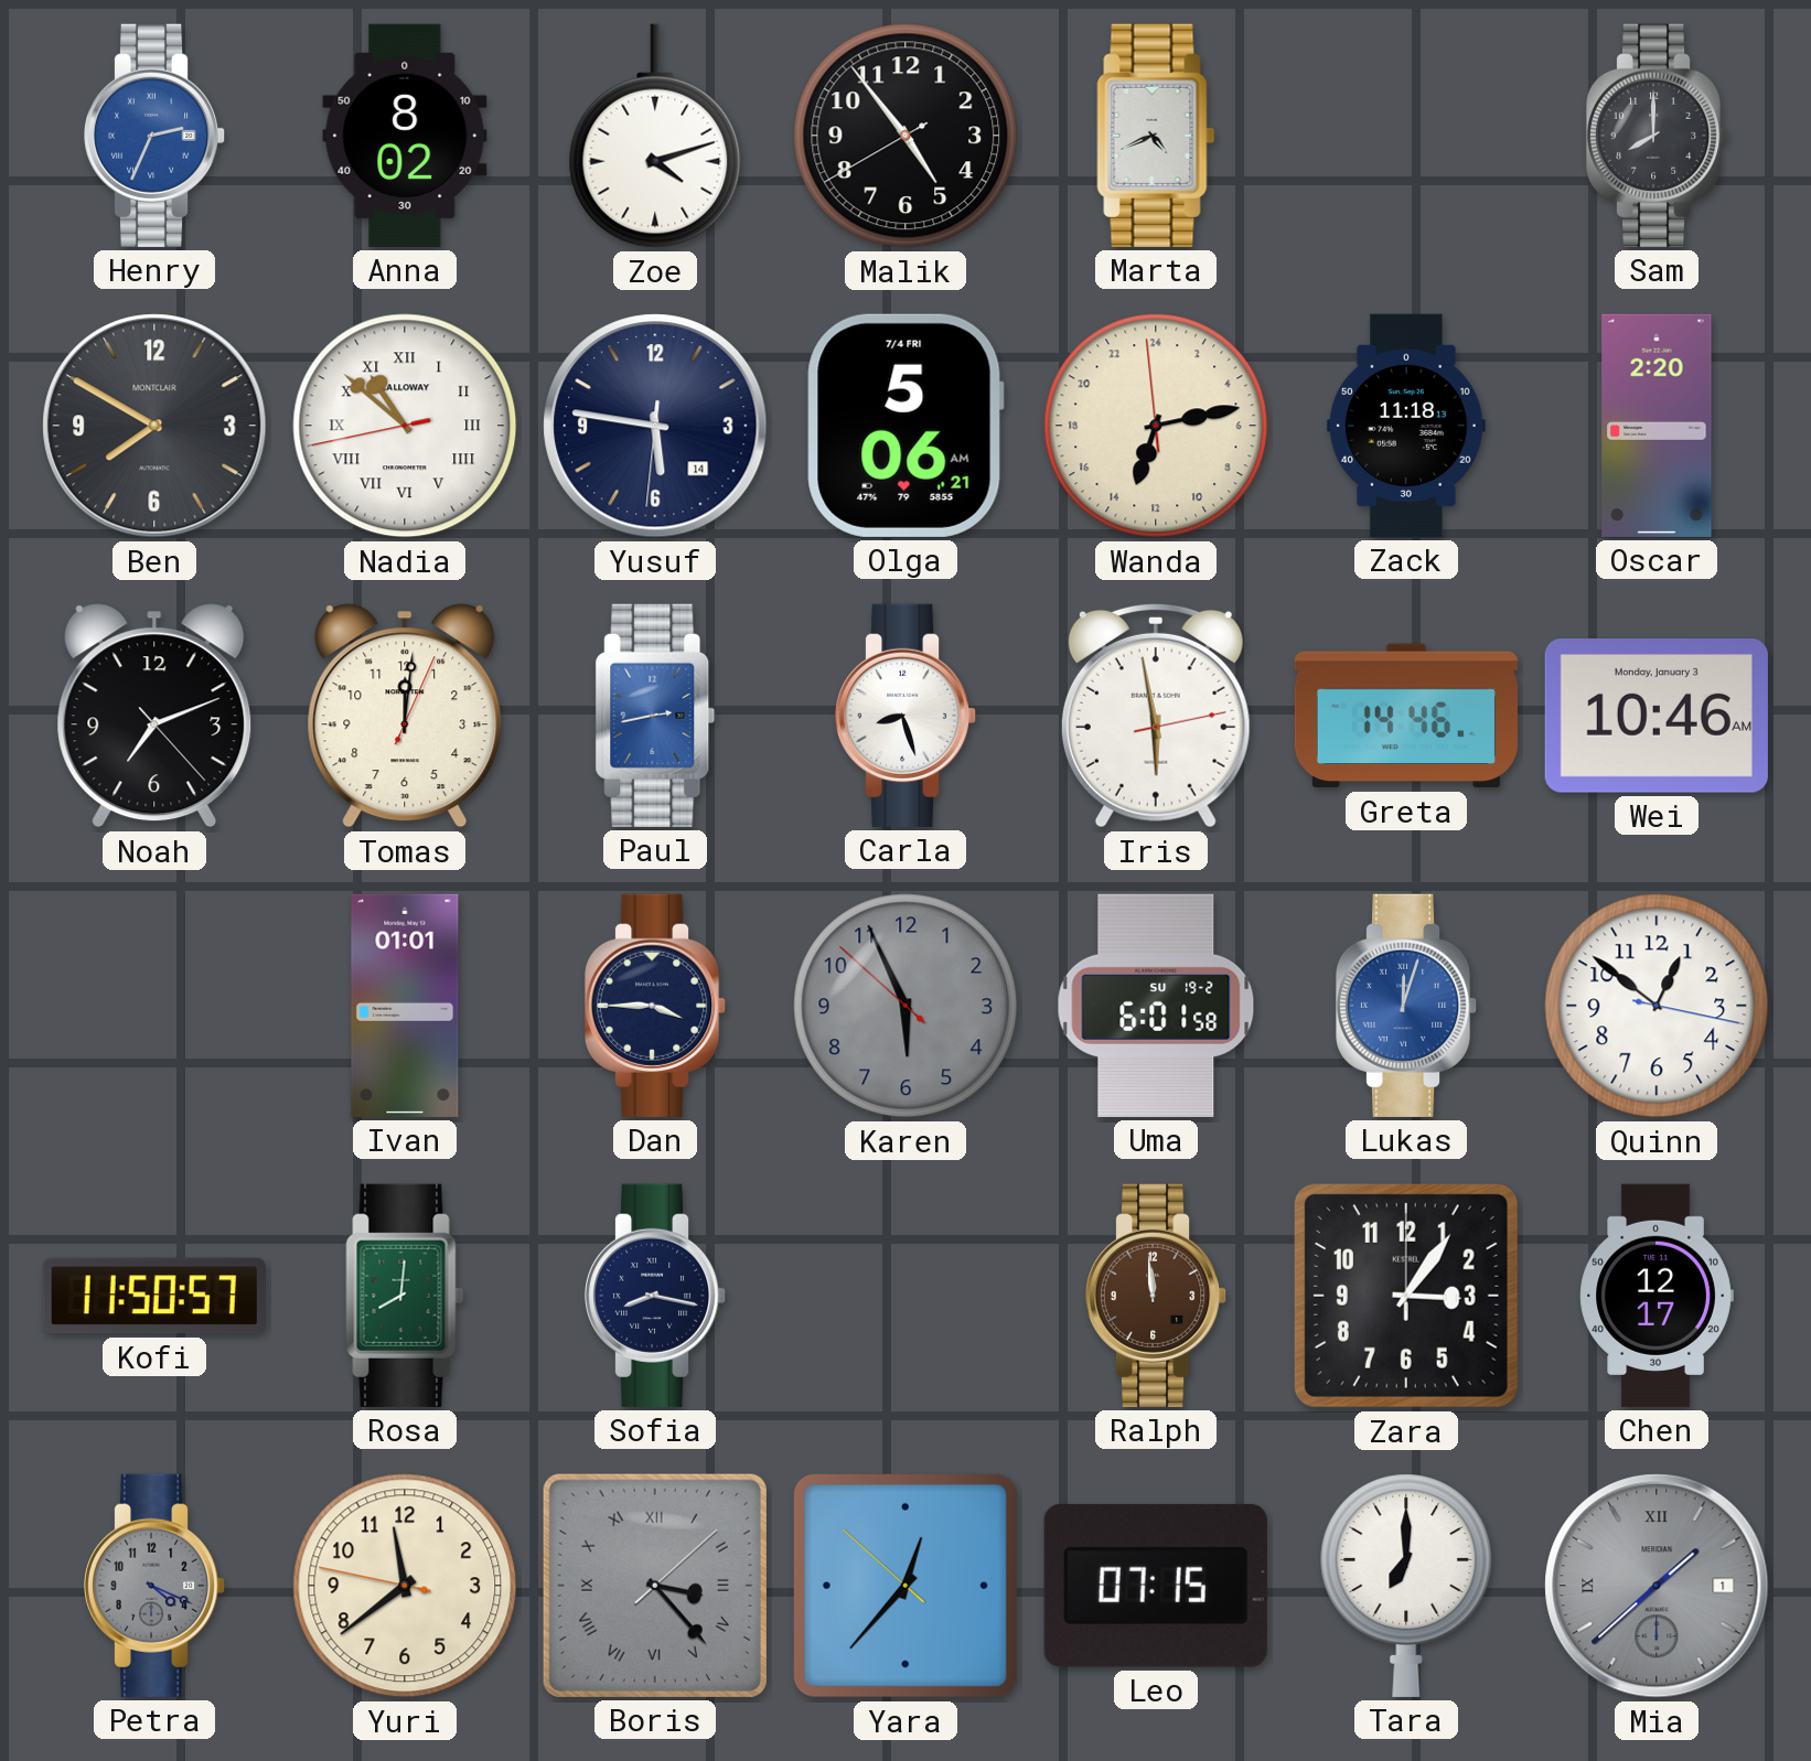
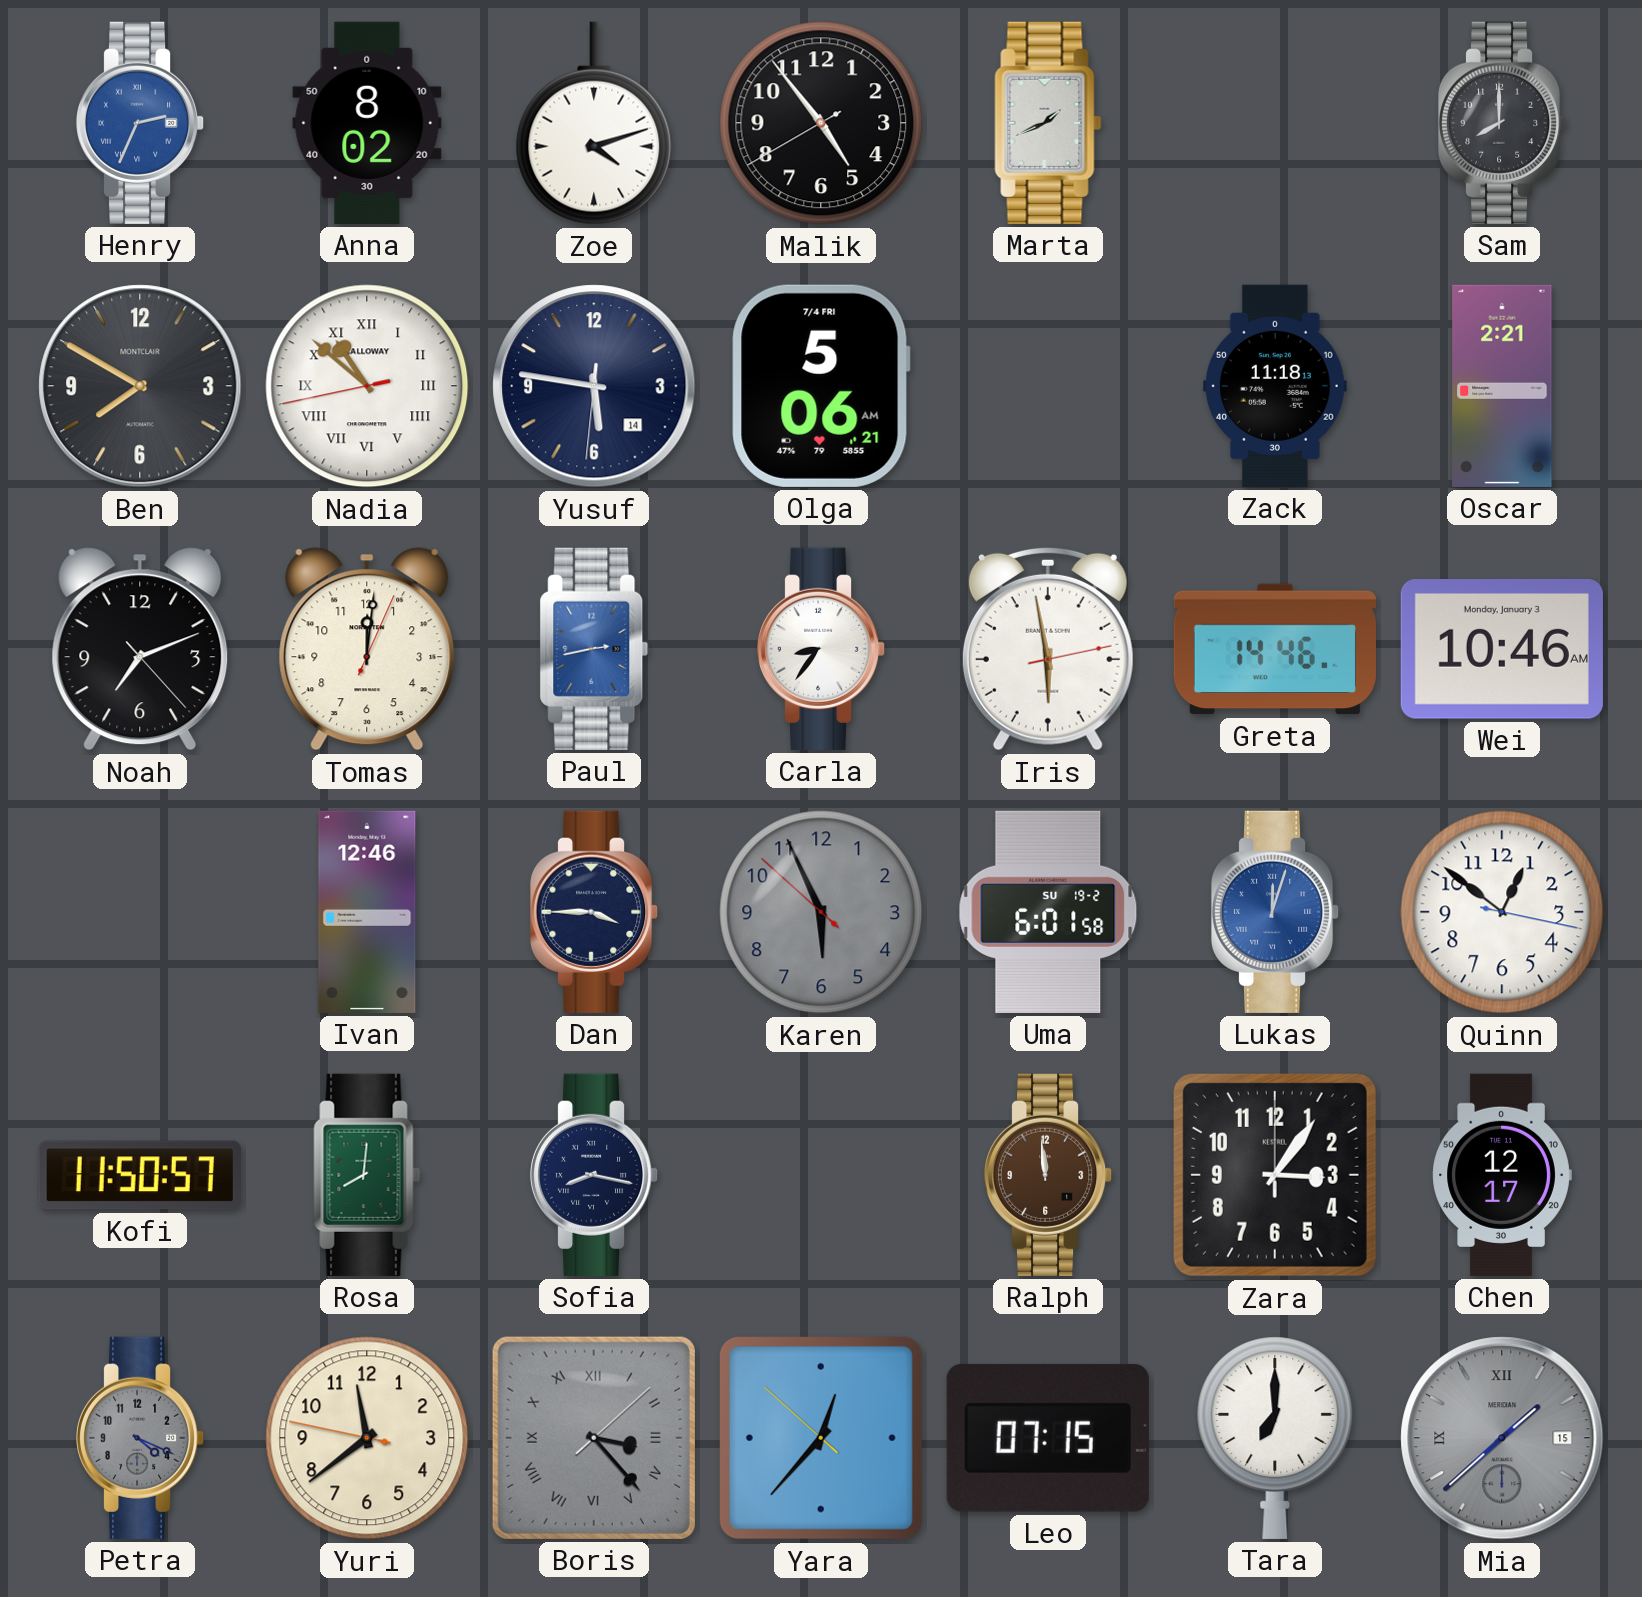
Marta: 4:41 -> 1:41
Wanda: 13:12 -> none
Oscar: 2:20 -> 2:21
Carla: 8:27 -> 8:36
Ivan: 01:01 -> 12:46
Mia date: 1 -> 15
